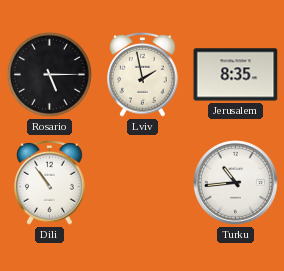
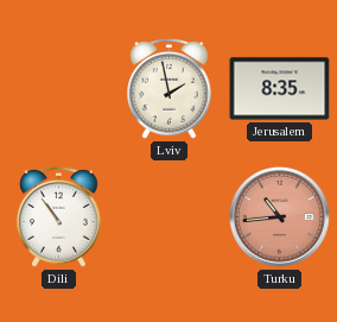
Rosario: 5:15 -> none
Turku dial: white -> salmon
